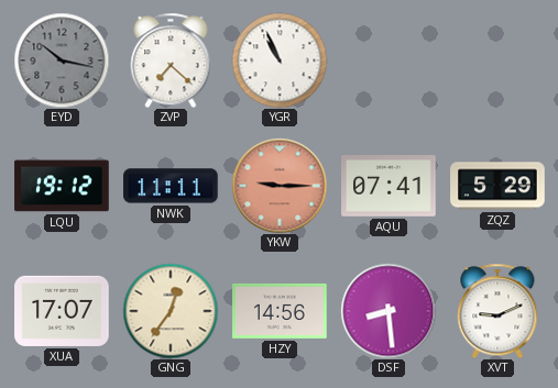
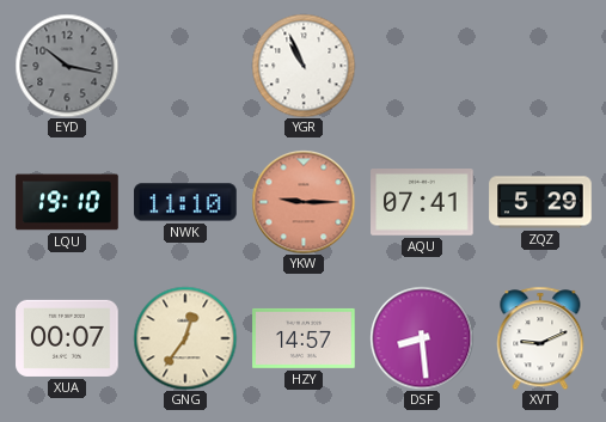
ZVP: 7:22 -> none
LQU: 19:12 -> 19:10
NWK: 11:11 -> 11:10
XUA: 17:07 -> 00:07
HZY: 14:56 -> 14:57
